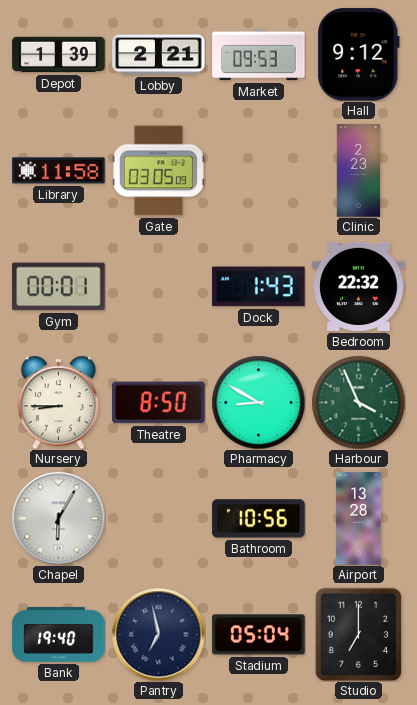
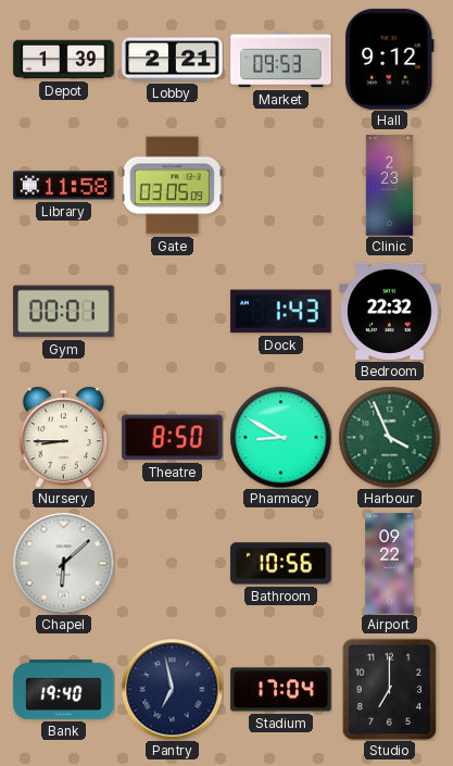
Chapel: 6:05 -> 6:08
Airport: 13:28 -> 09:22
Stadium: 05:04 -> 17:04
